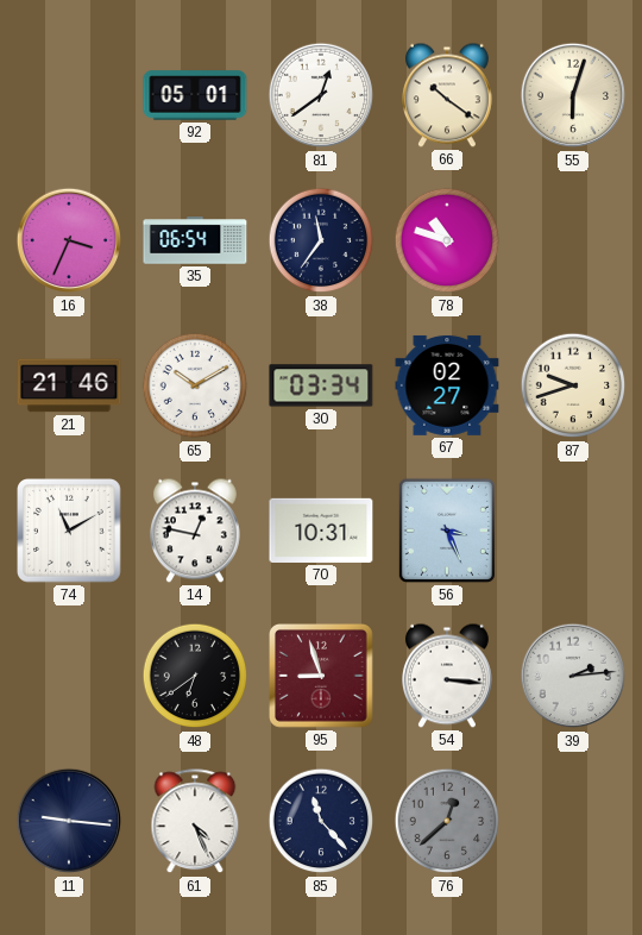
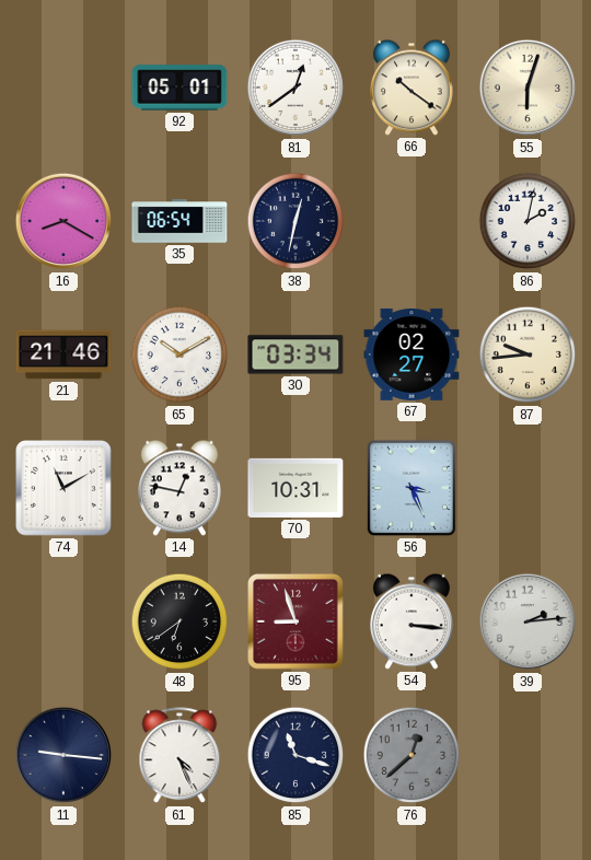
16: 3:34 -> 8:20
38: 11:36 -> 12:32
78: 10:48 -> none
86: none -> 2:02
87: 9:42 -> 9:44
85: 11:23 -> 11:18
